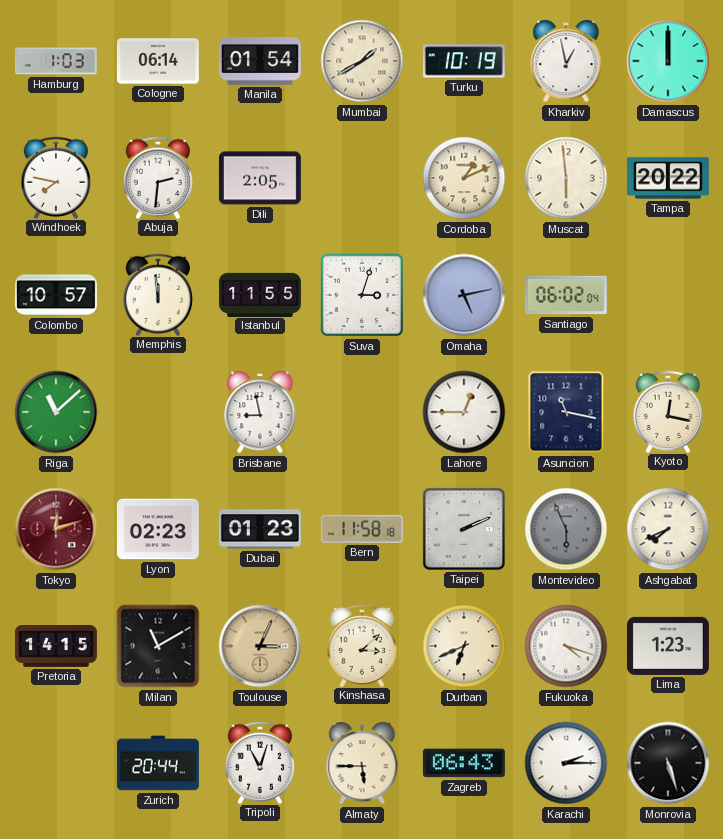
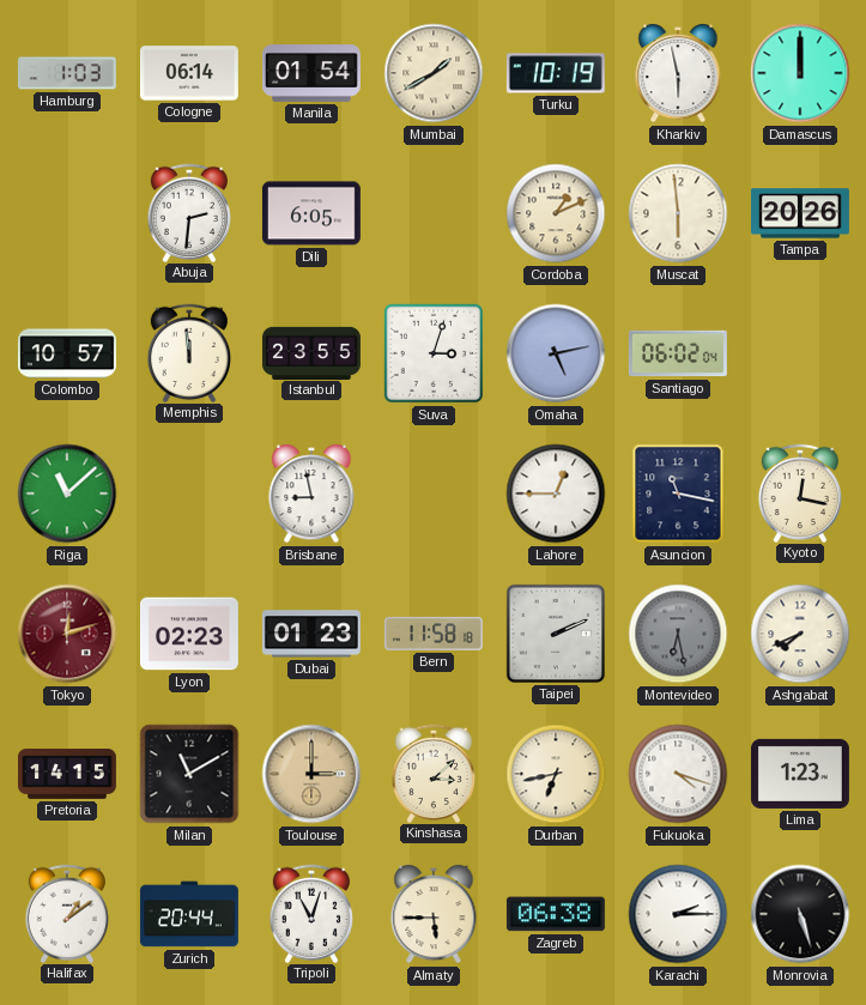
Kharkiv: 12:58 -> 5:58
Windhoek: 7:47 -> none
Dili: 2:05 -> 6:05
Tampa: 20:22 -> 20:26
Istanbul: 11:55 -> 23:55
Montevideo: 5:56 -> 6:28
Toulouse: 3:04 -> 3:00
Durban: 6:41 -> 6:43
Halifax: none -> 1:09
Zagreb: 06:43 -> 06:38
